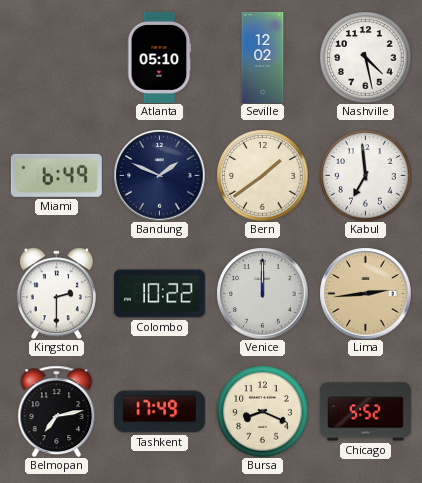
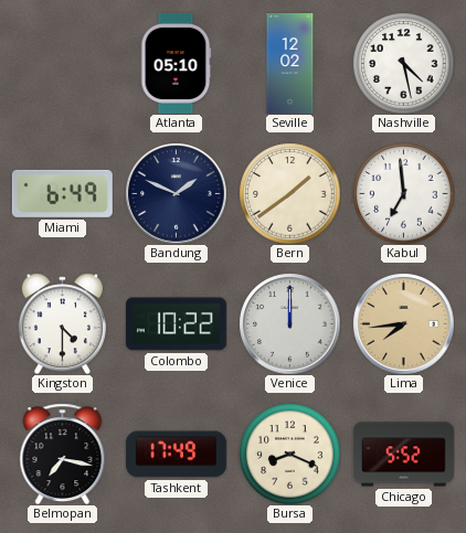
Kingston: 2:30 -> 4:30
Lima: 2:44 -> 7:44
Belmopan: 7:13 -> 7:17
